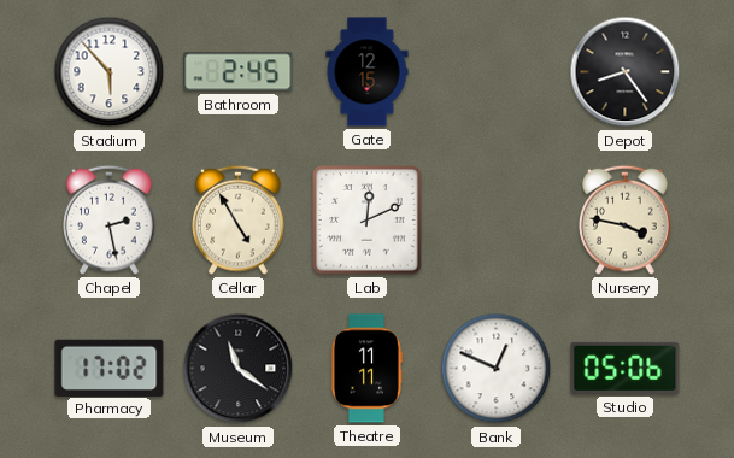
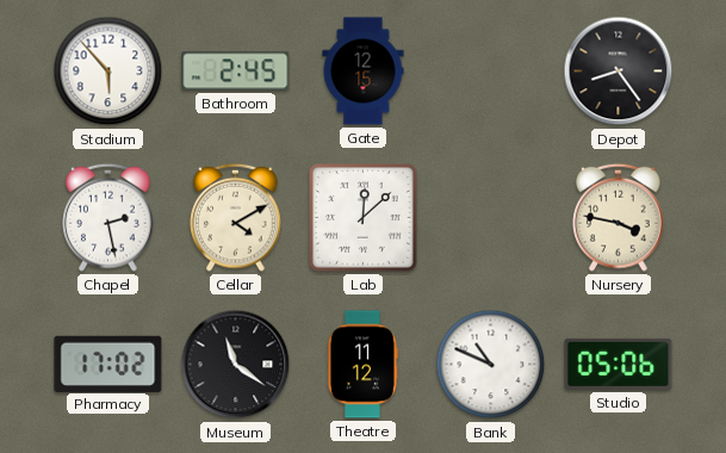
Cellar: 4:55 -> 4:10
Lab: 12:11 -> 12:08
Theatre: 11:11 -> 11:12
Bank: 12:49 -> 10:49
